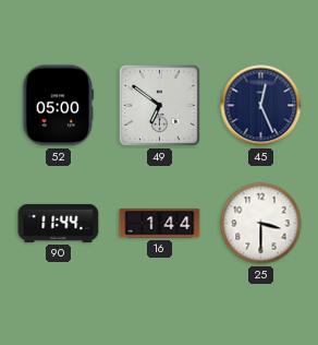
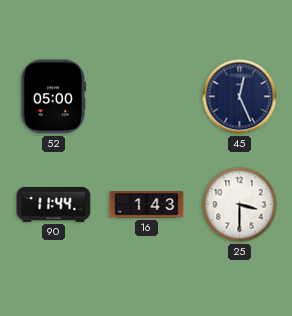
49: 6:51 -> none
16: 1:44 -> 1:43
